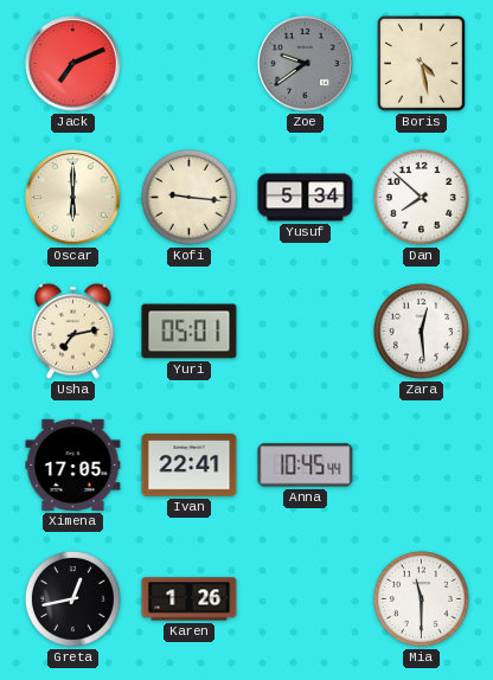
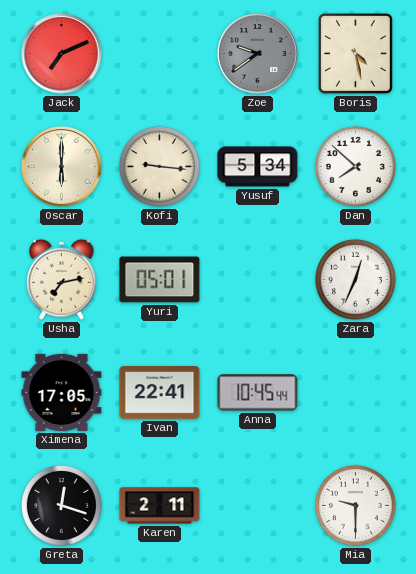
Zara: 12:29 -> 12:34
Greta: 12:43 -> 12:18
Karen: 1:26 -> 2:11
Mia: 11:30 -> 9:30
